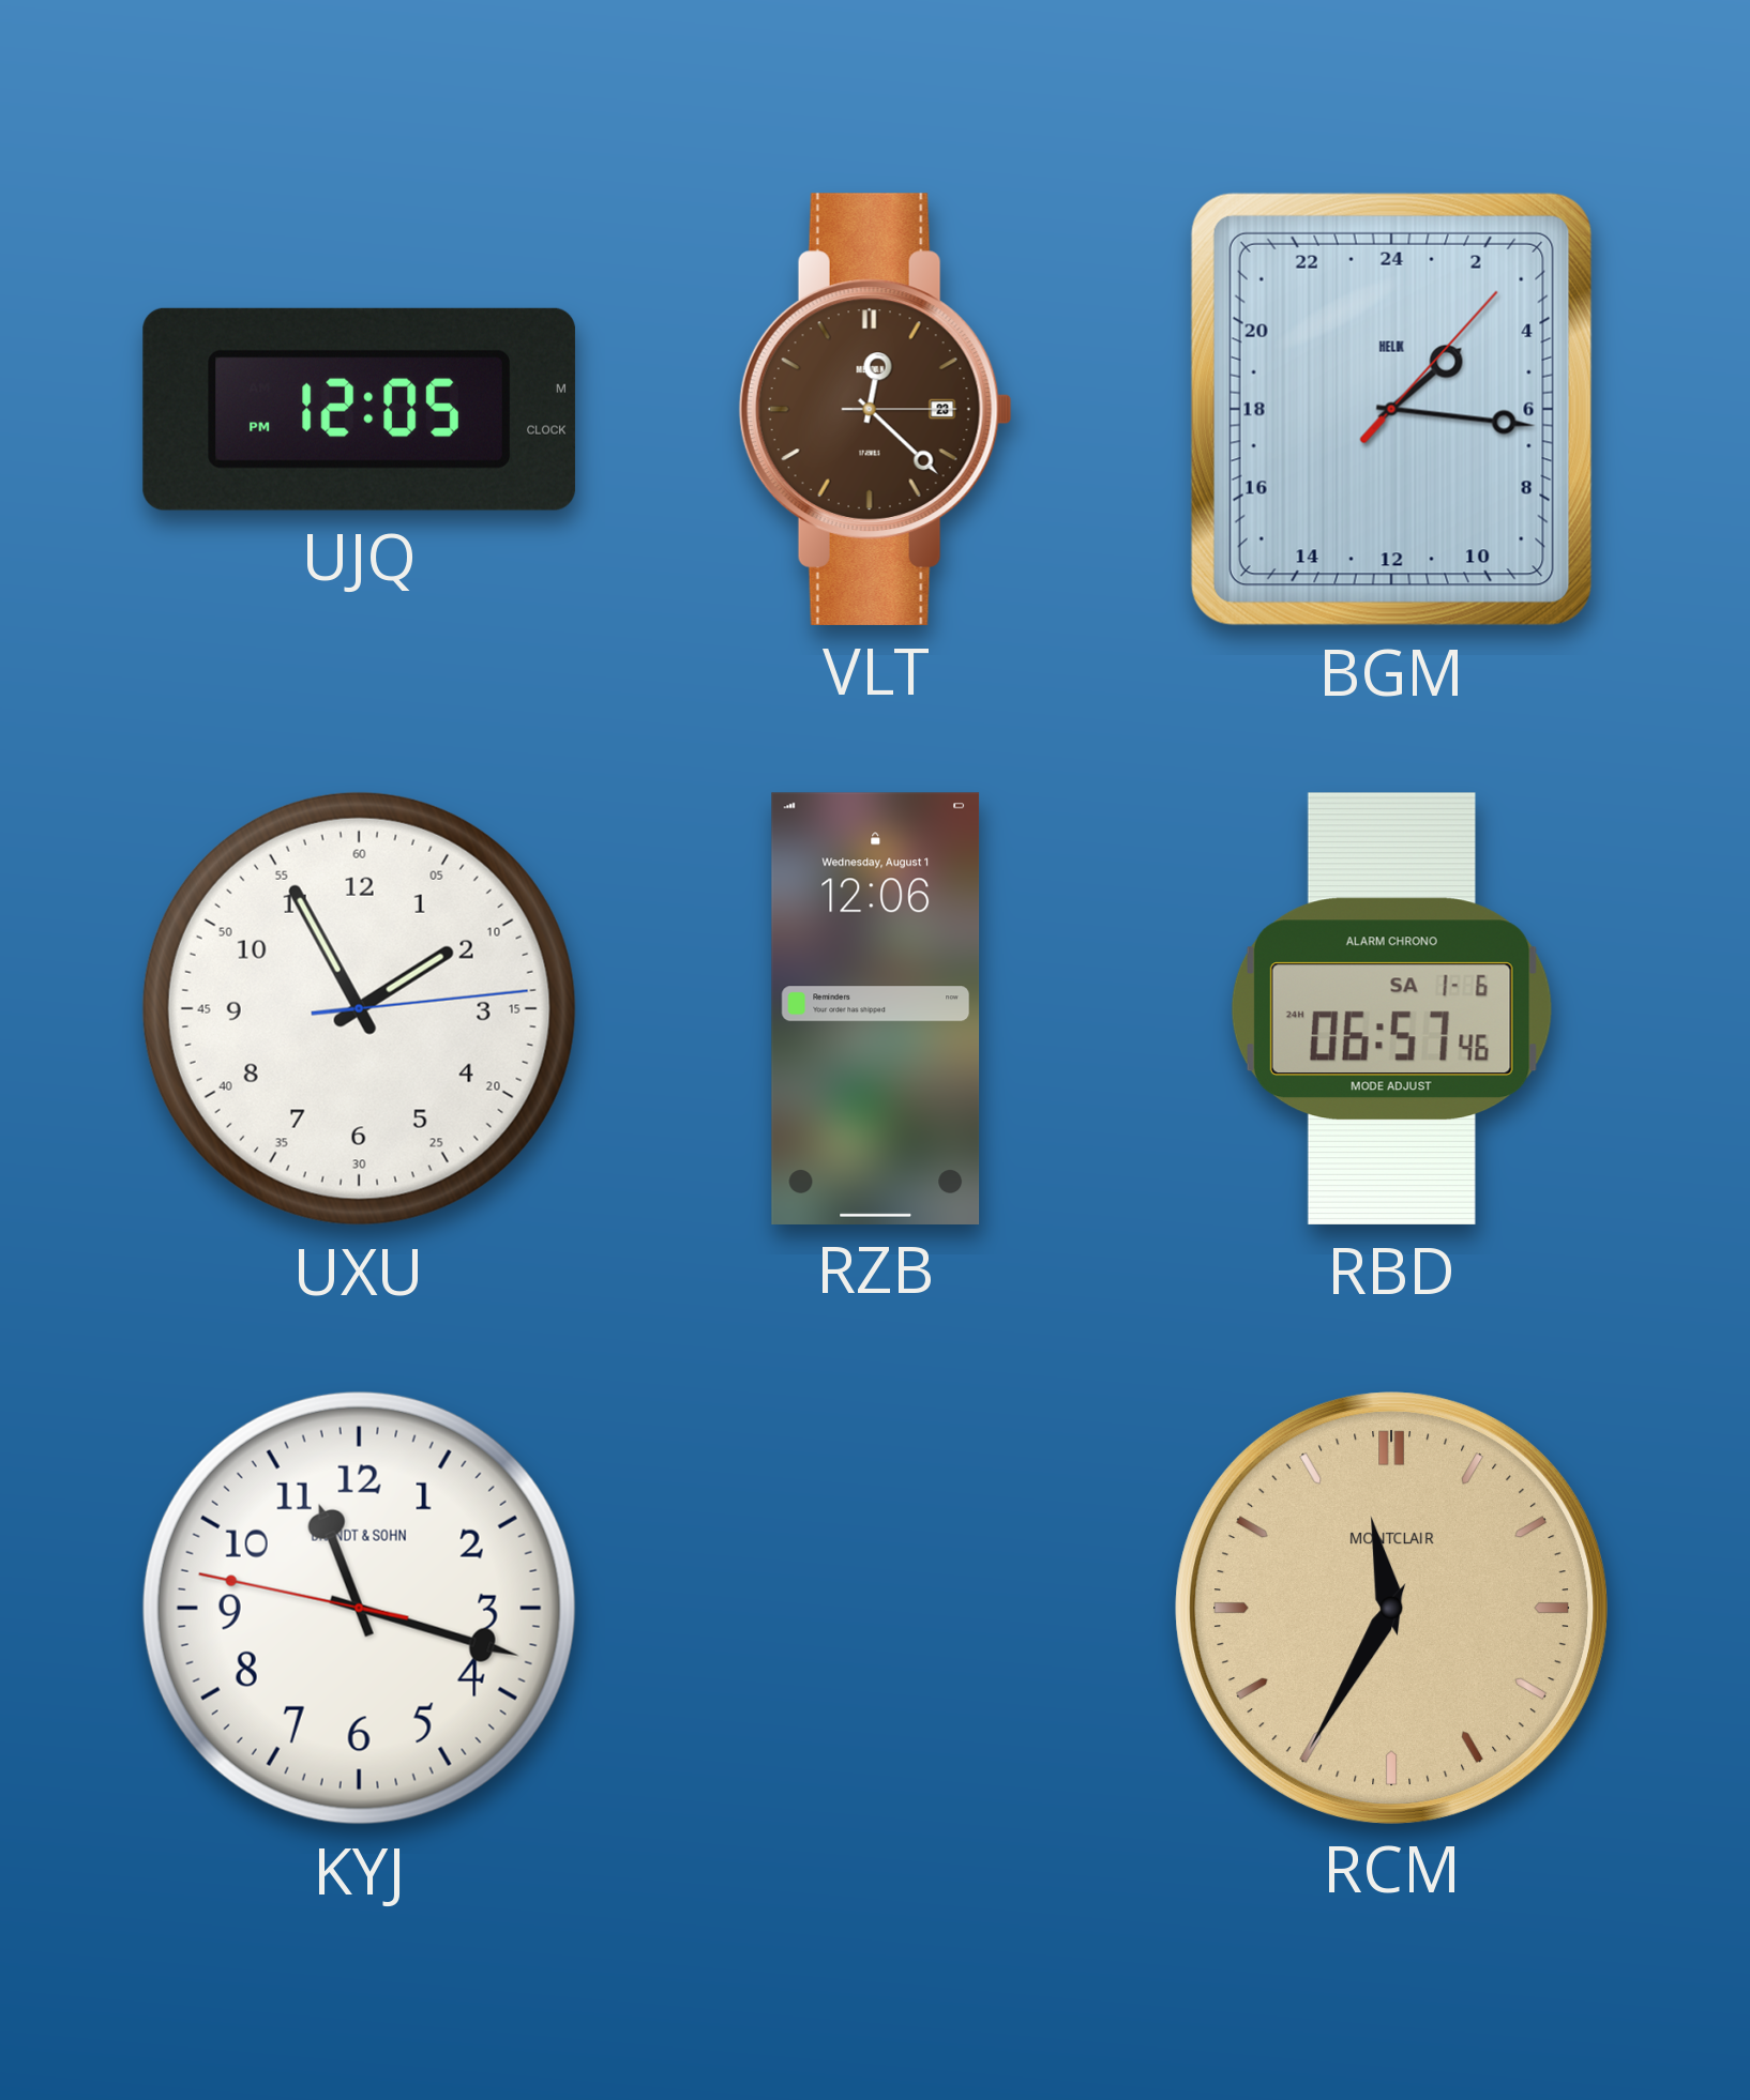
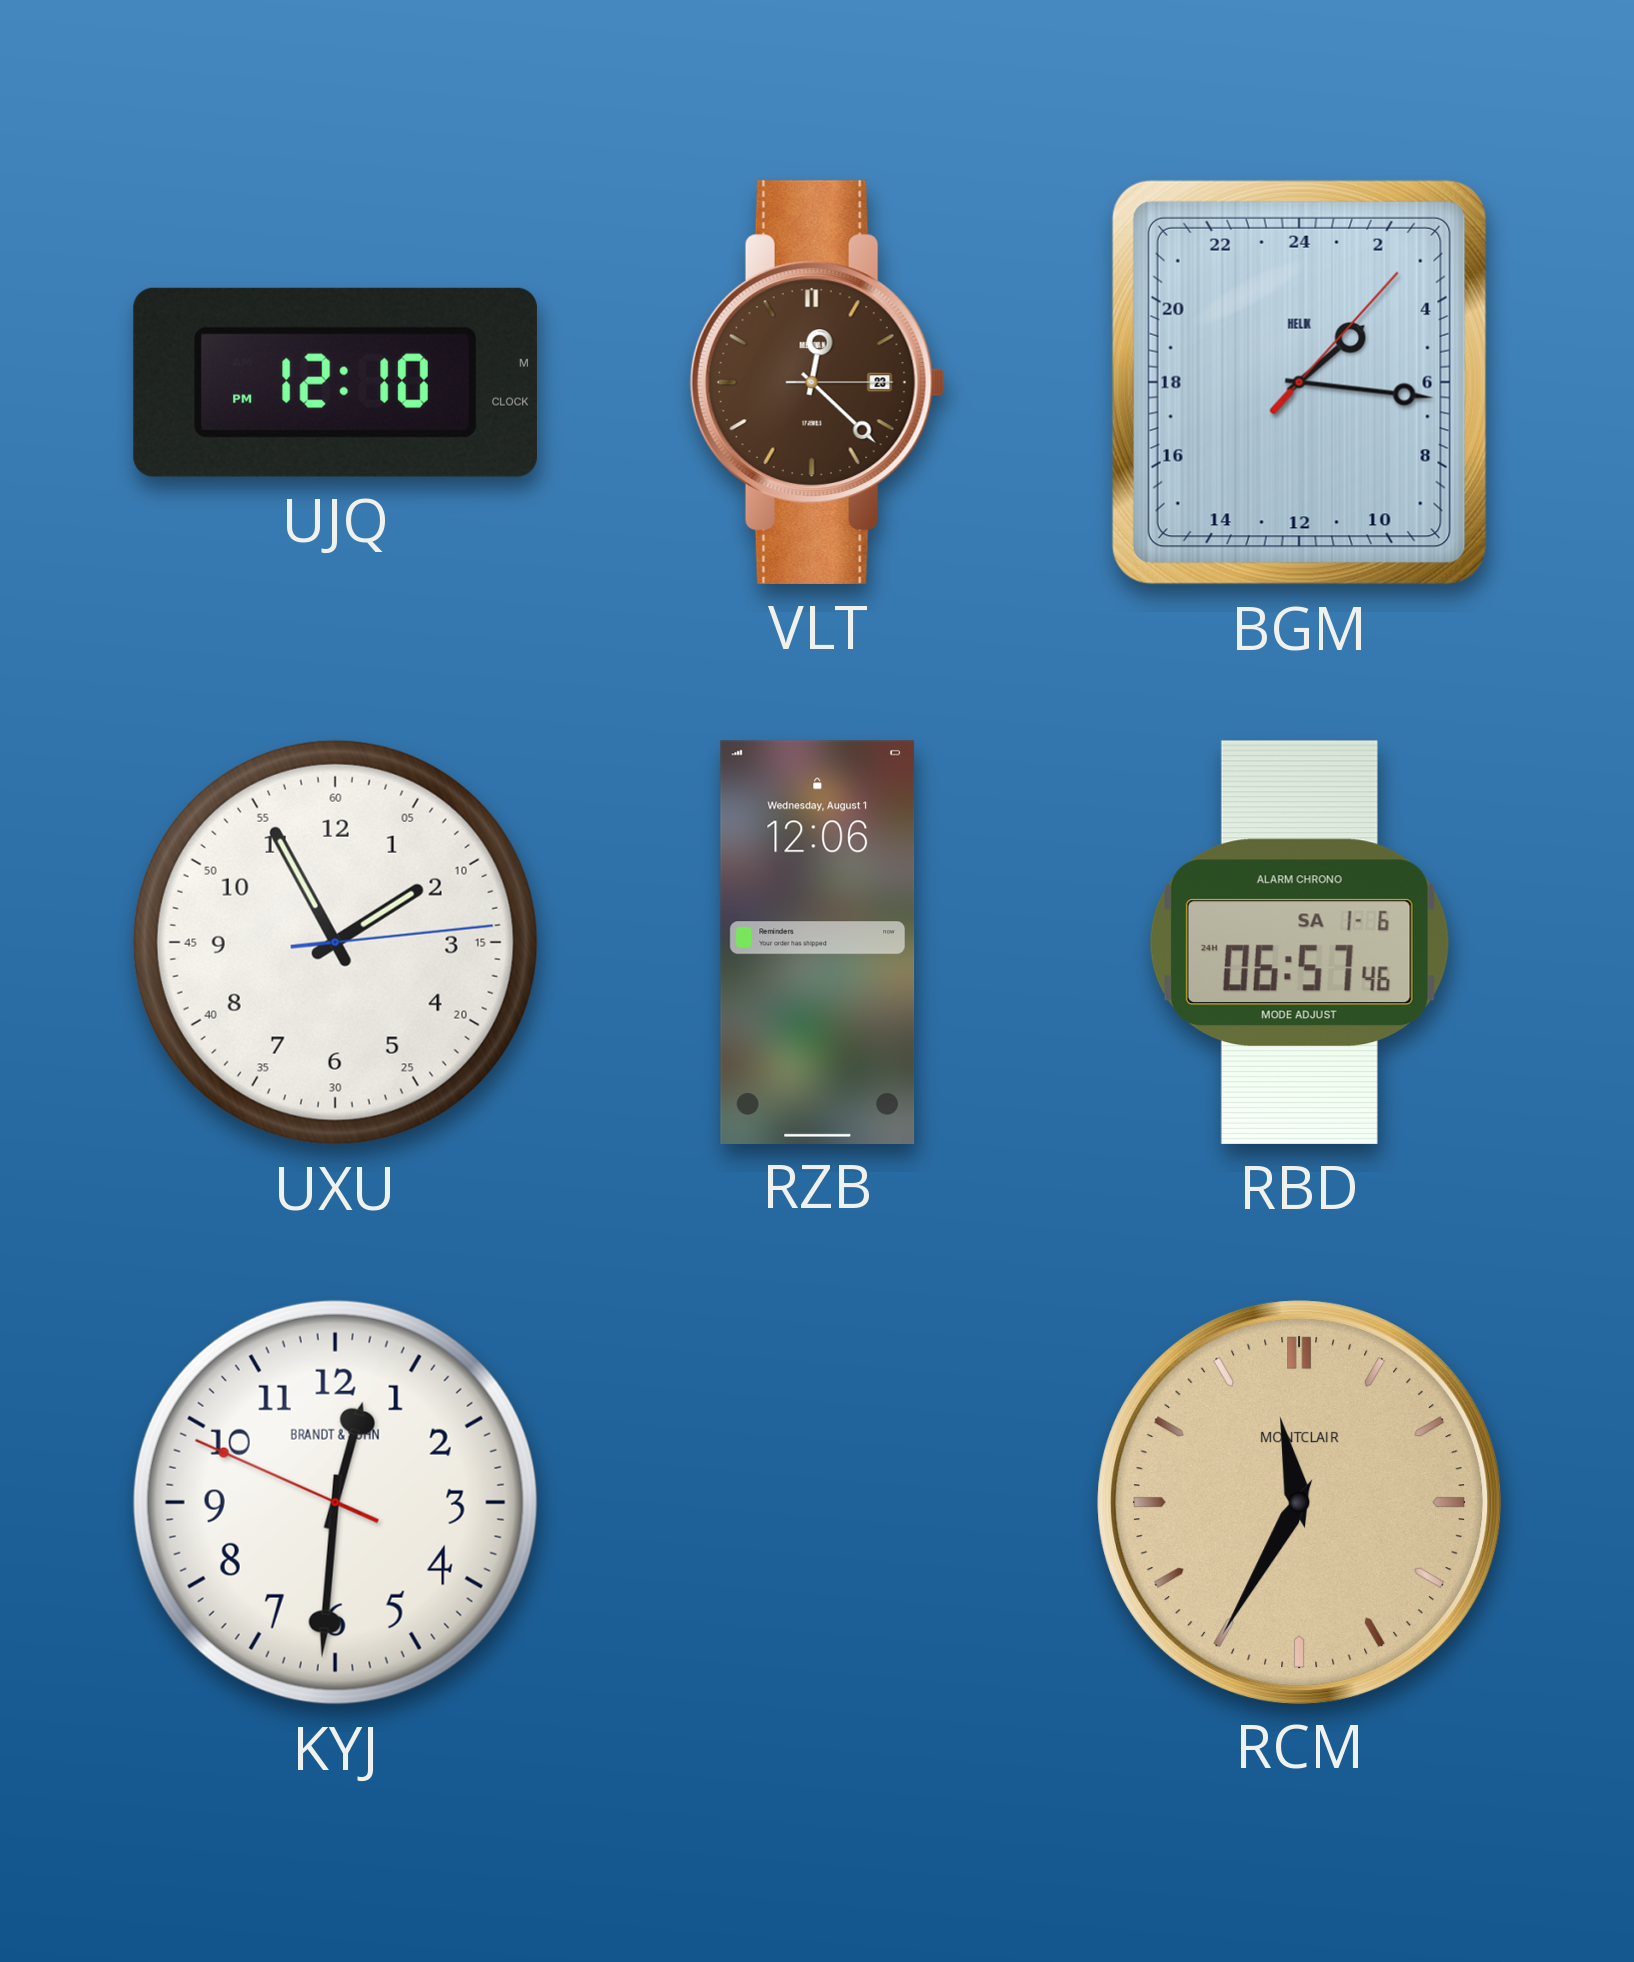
UJQ: 12:05 -> 12:10
KYJ: 11:17 -> 12:30
